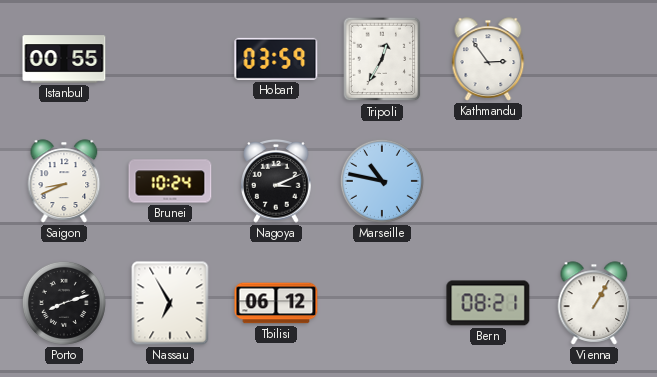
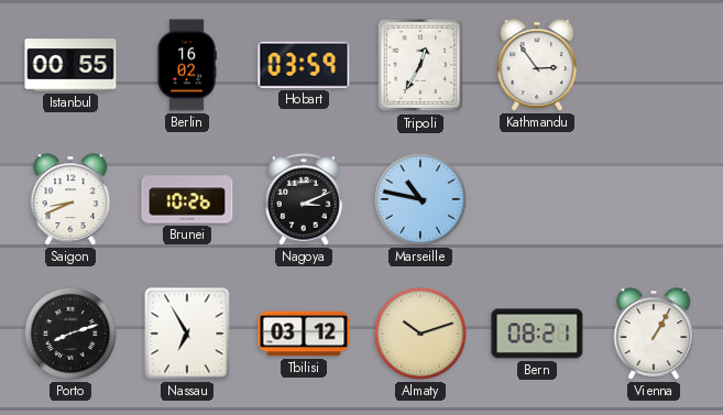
Berlin: none -> 16:02
Brunei: 10:24 -> 10:26
Tbilisi: 06:12 -> 03:12
Almaty: none -> 10:12
